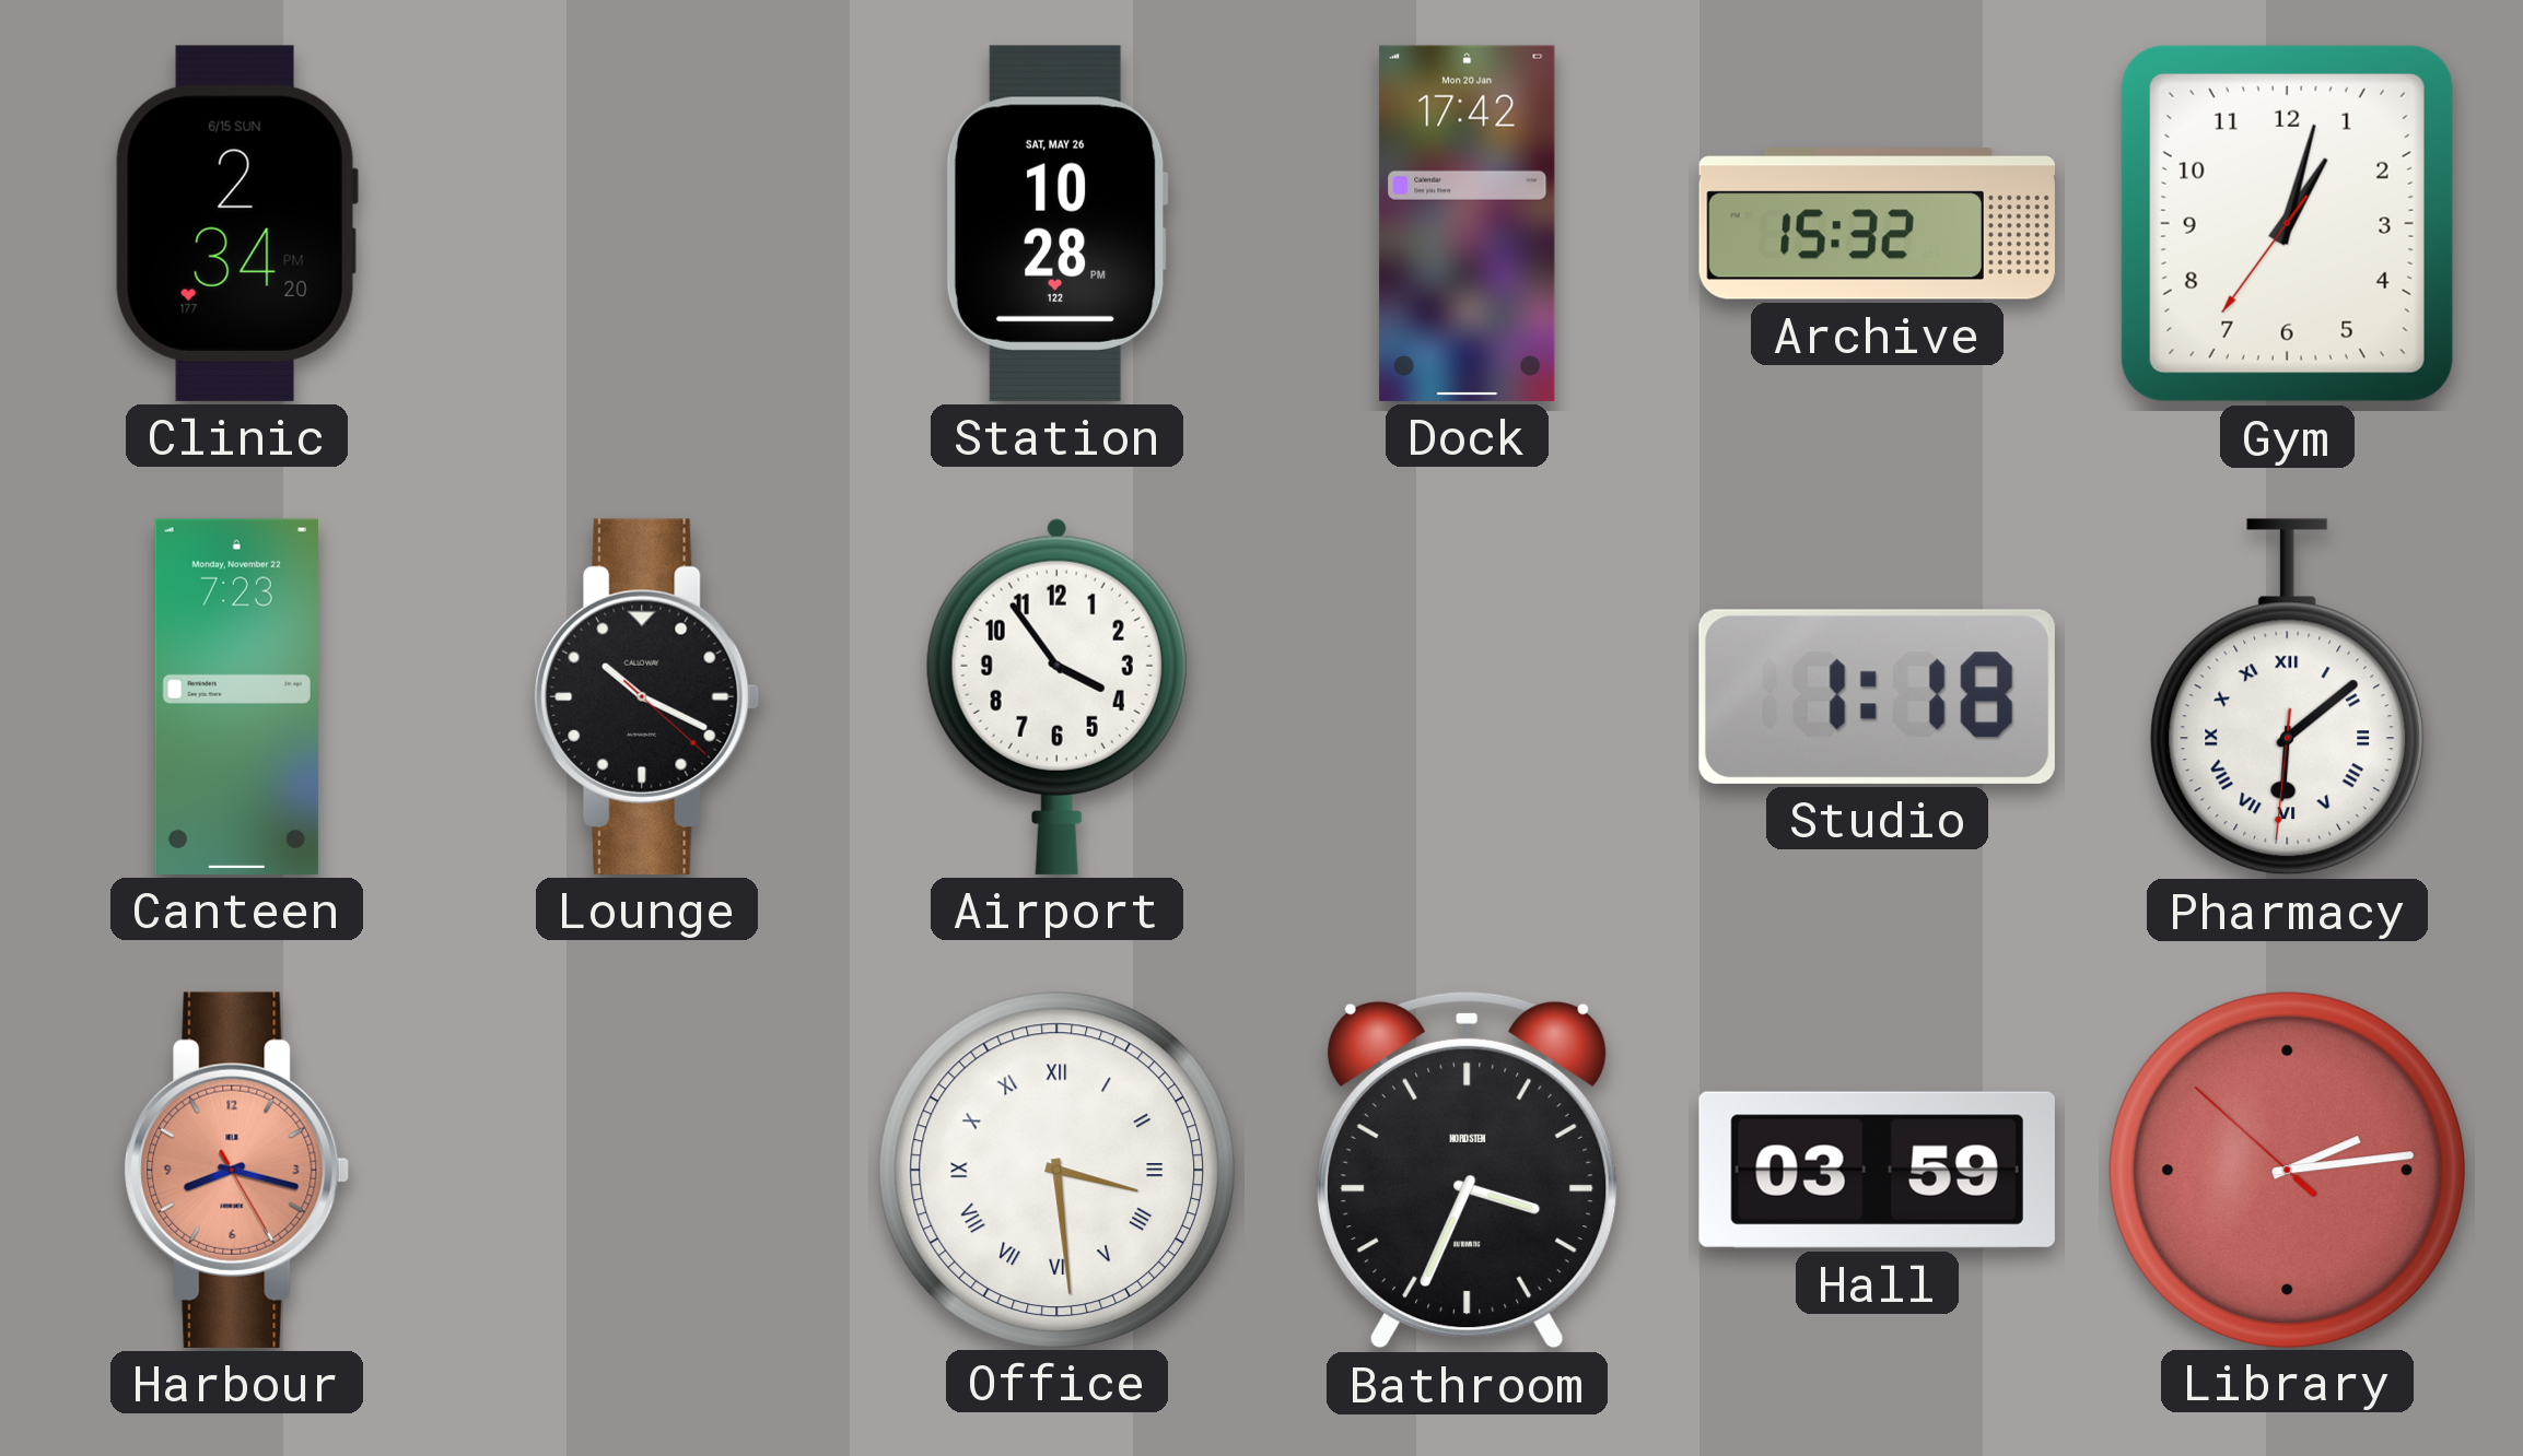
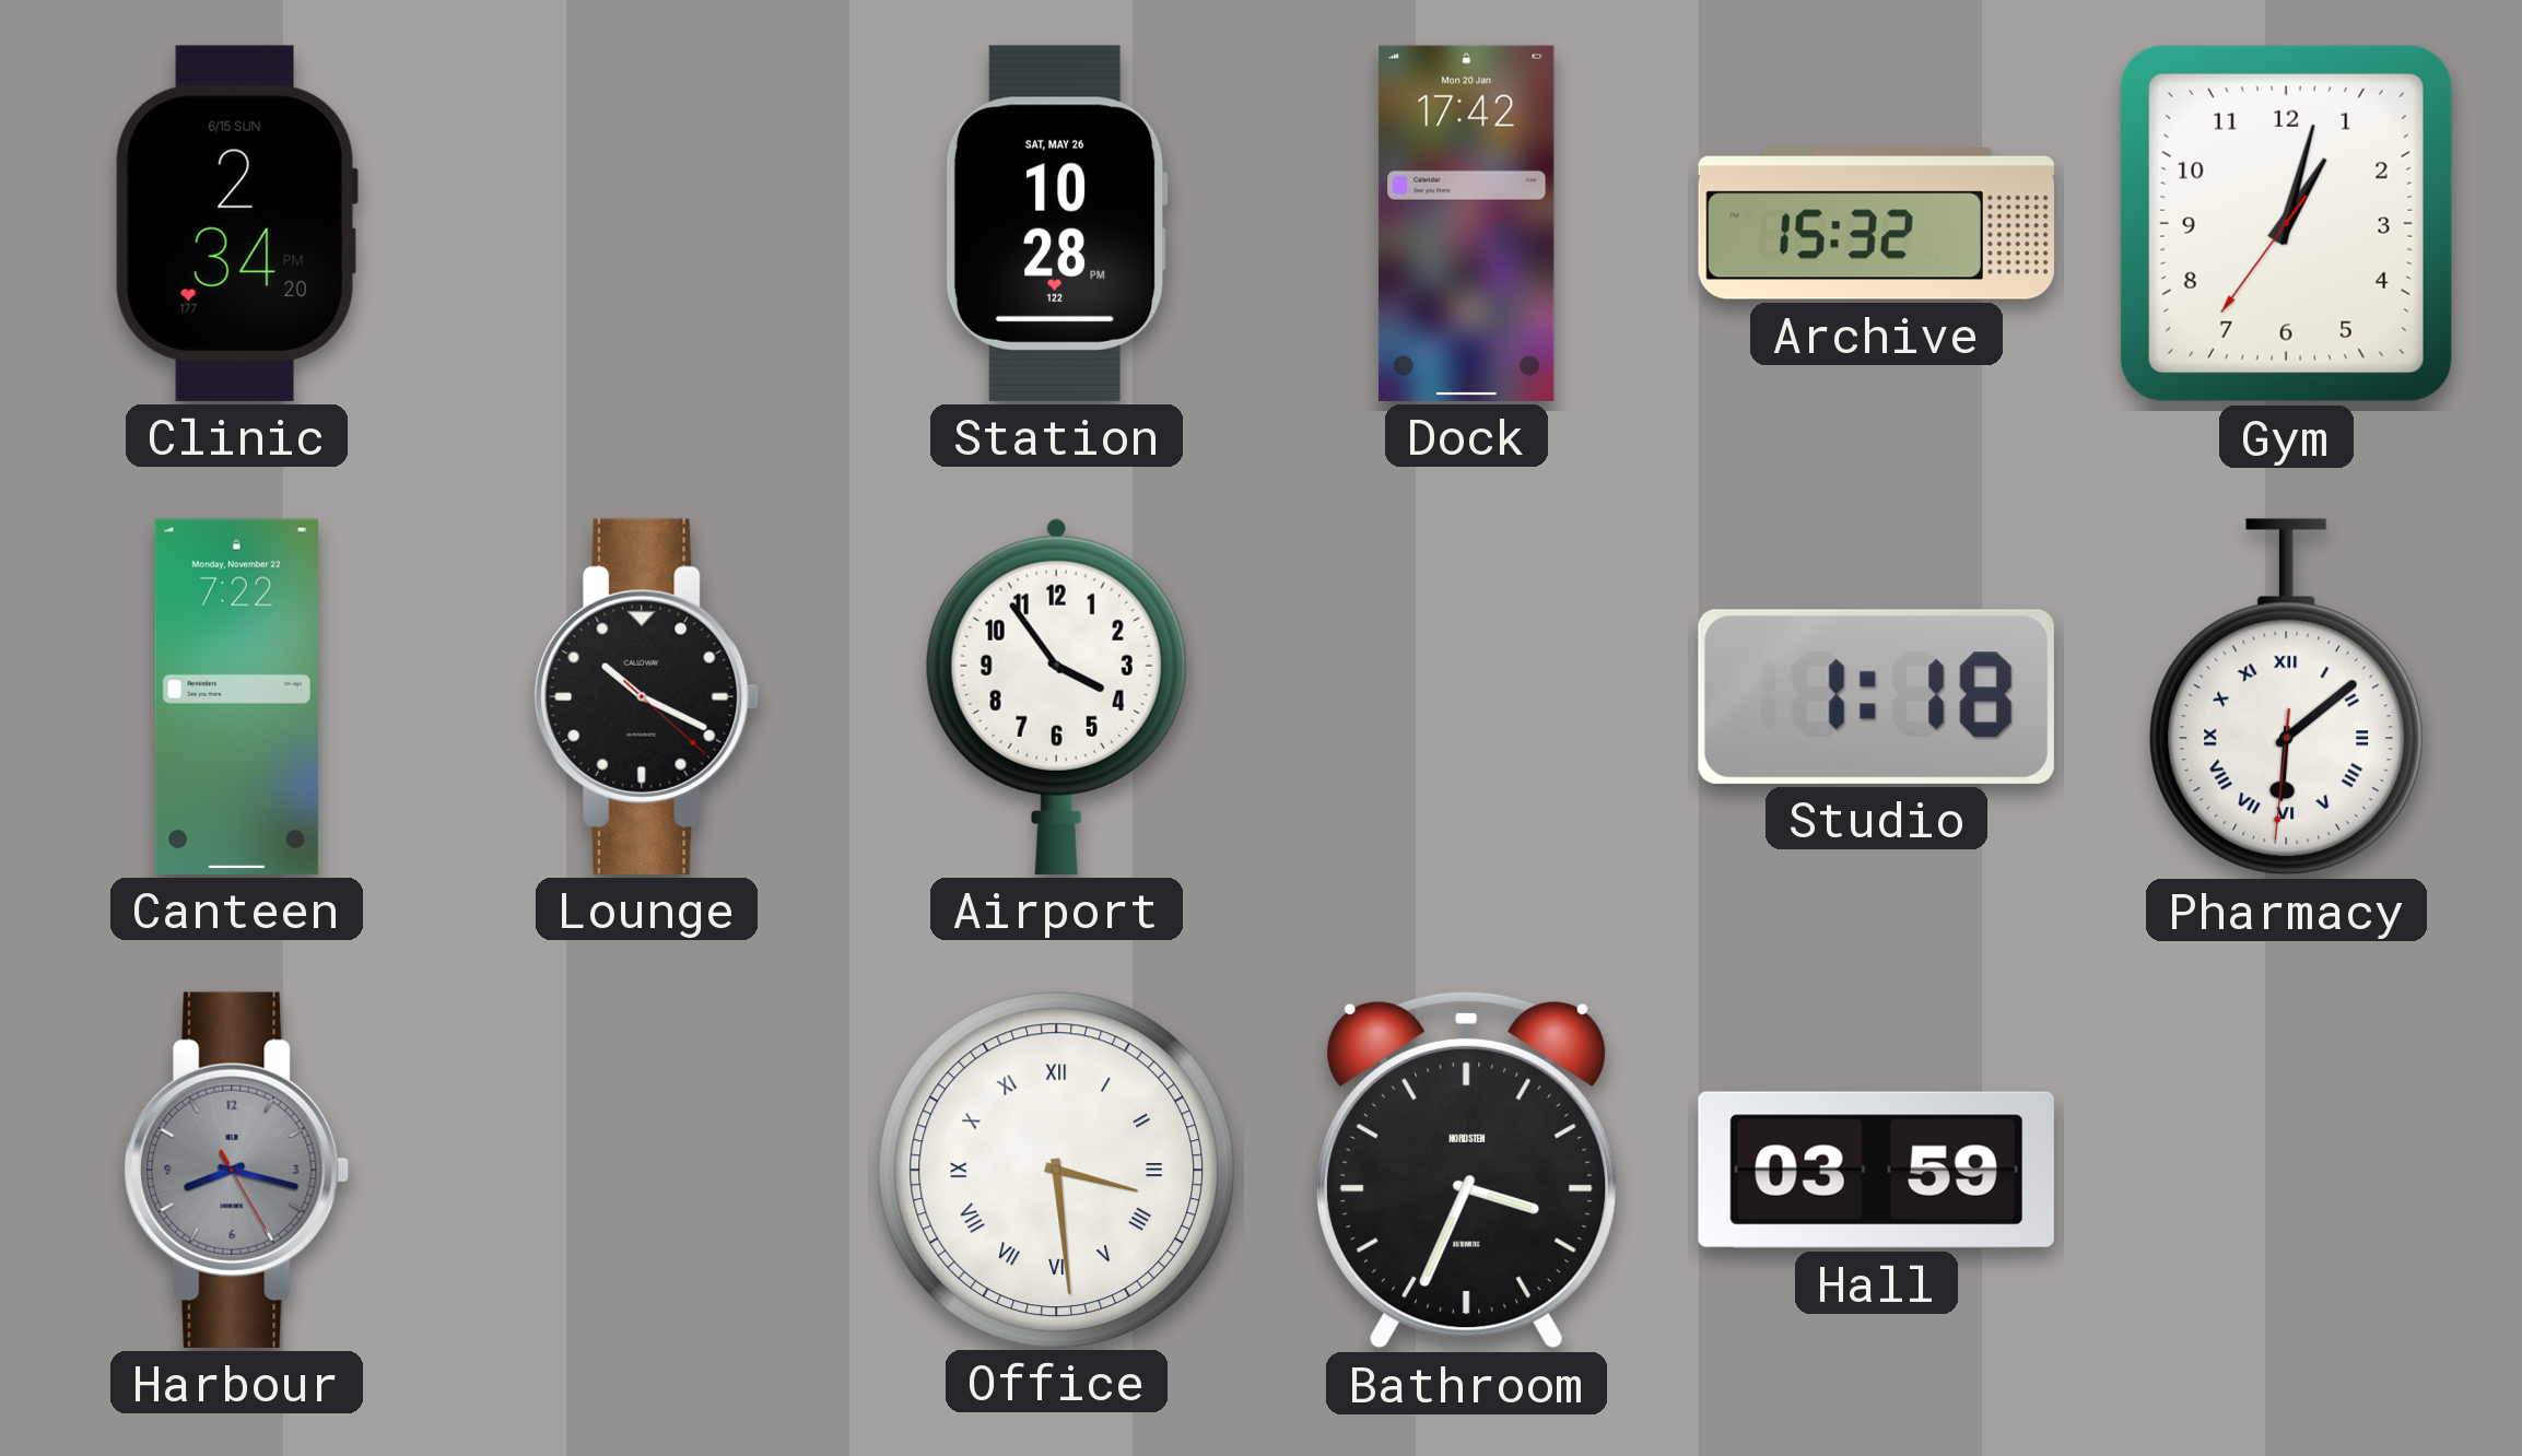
Canteen: 7:23 -> 7:22
Harbour dial: salmon -> grey
Library: 2:13 -> none
